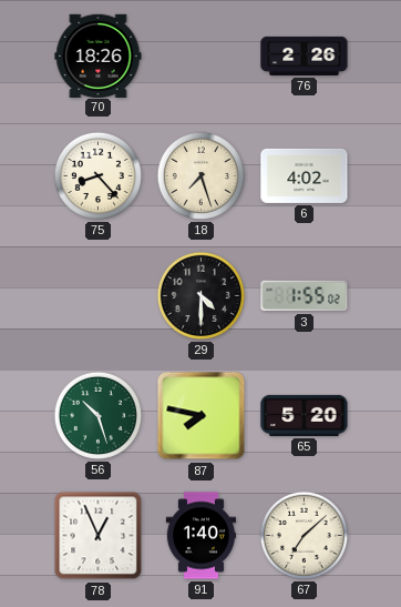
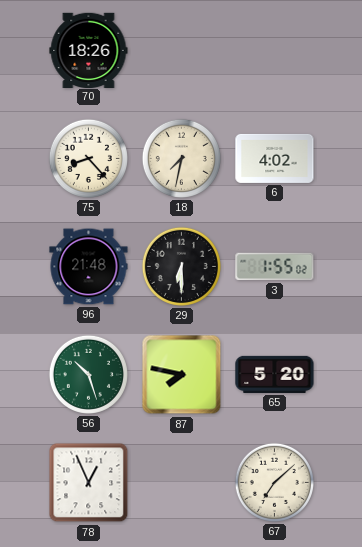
76: 2:26 -> none
18: 7:27 -> 7:32
96: none -> 21:48
29: 4:30 -> 6:30
91: 1:40 -> none
